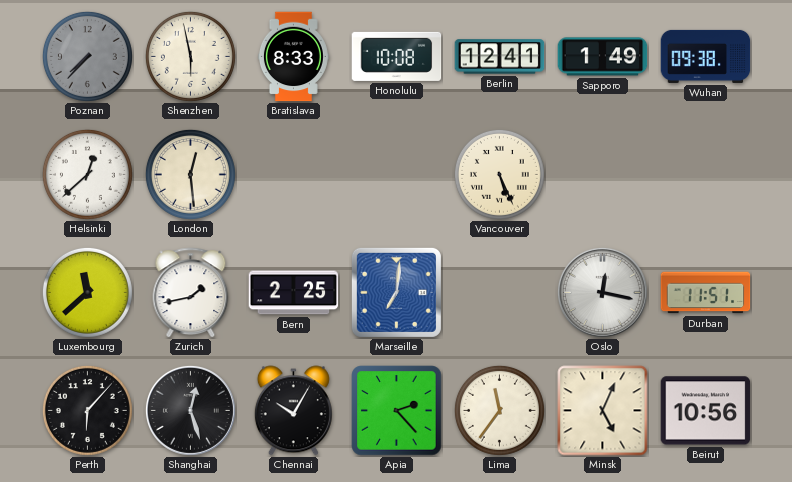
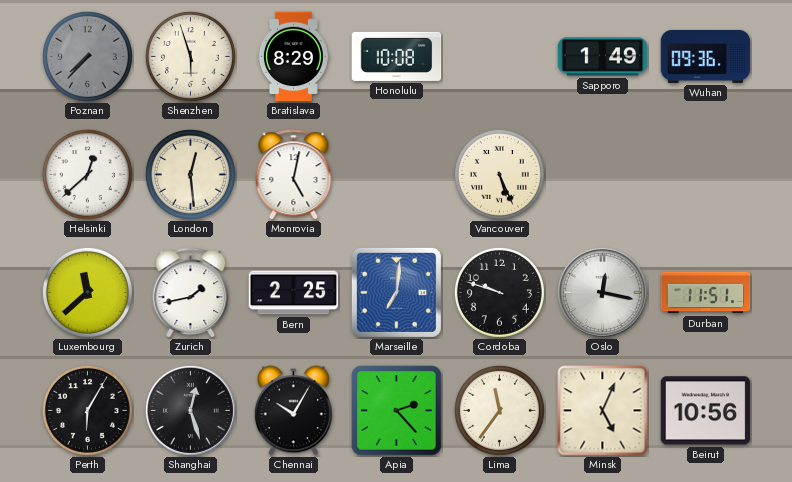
Shenzhen: 5:58 -> 5:57
Bratislava: 8:33 -> 8:29
Berlin: 12:41 -> none
Wuhan: 09:38 -> 09:36
Monrovia: none -> 5:02
Cordoba: none -> 9:48
Perth: 6:07 -> 6:05
